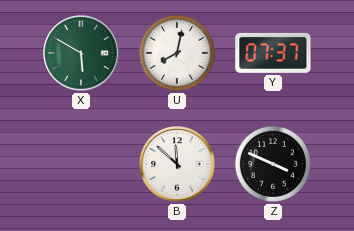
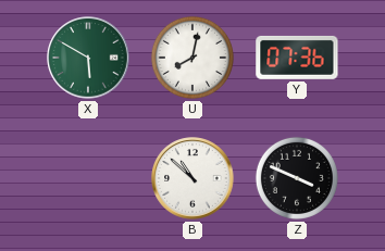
Y: 07:37 -> 07:36
B: 11:52 -> 10:52
